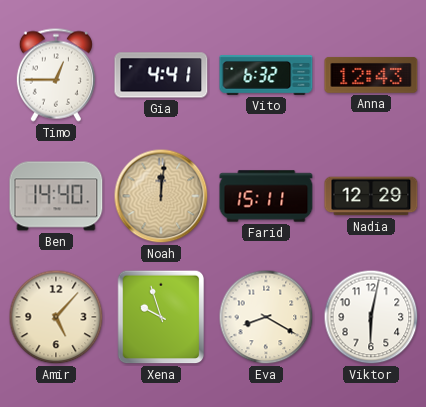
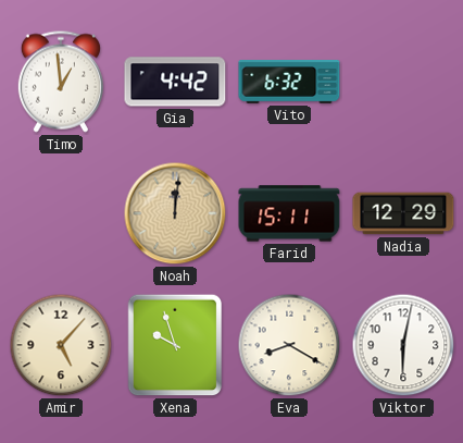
Timo: 12:45 -> 12:59
Gia: 4:41 -> 4:42
Anna: 12:43 -> none
Ben: 14:40 -> none
